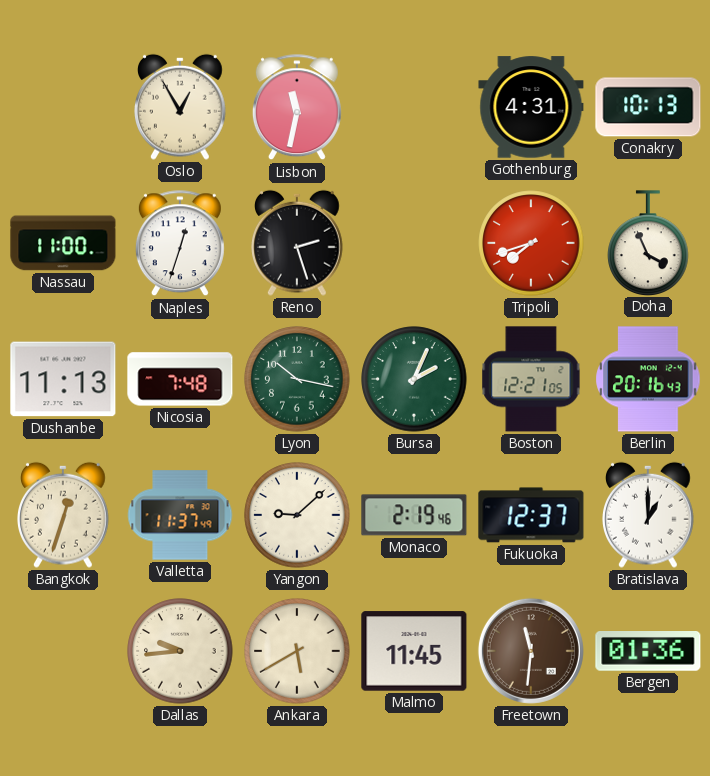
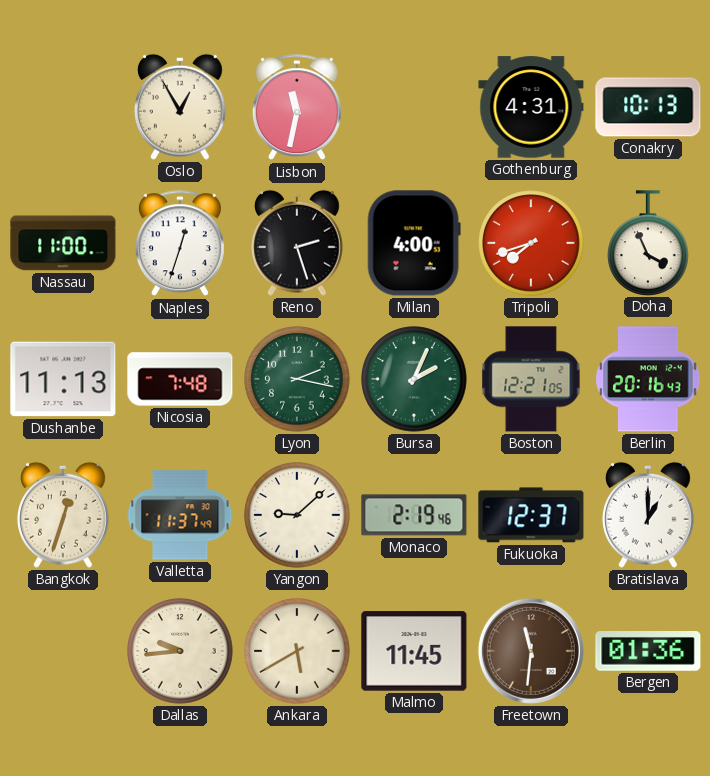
Milan: none -> 4:00
Lyon: 10:17 -> 2:17
